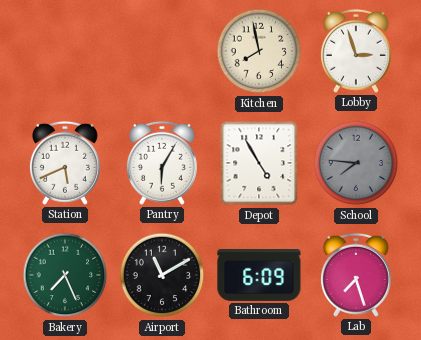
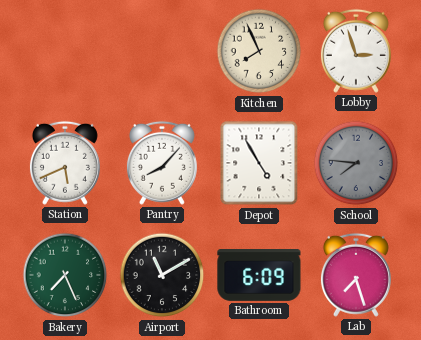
Kitchen: 7:58 -> 7:56
Pantry: 6:05 -> 8:07
